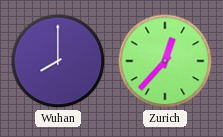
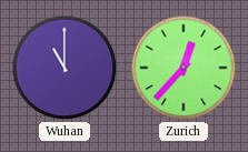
Wuhan: 8:00 -> 11:00
